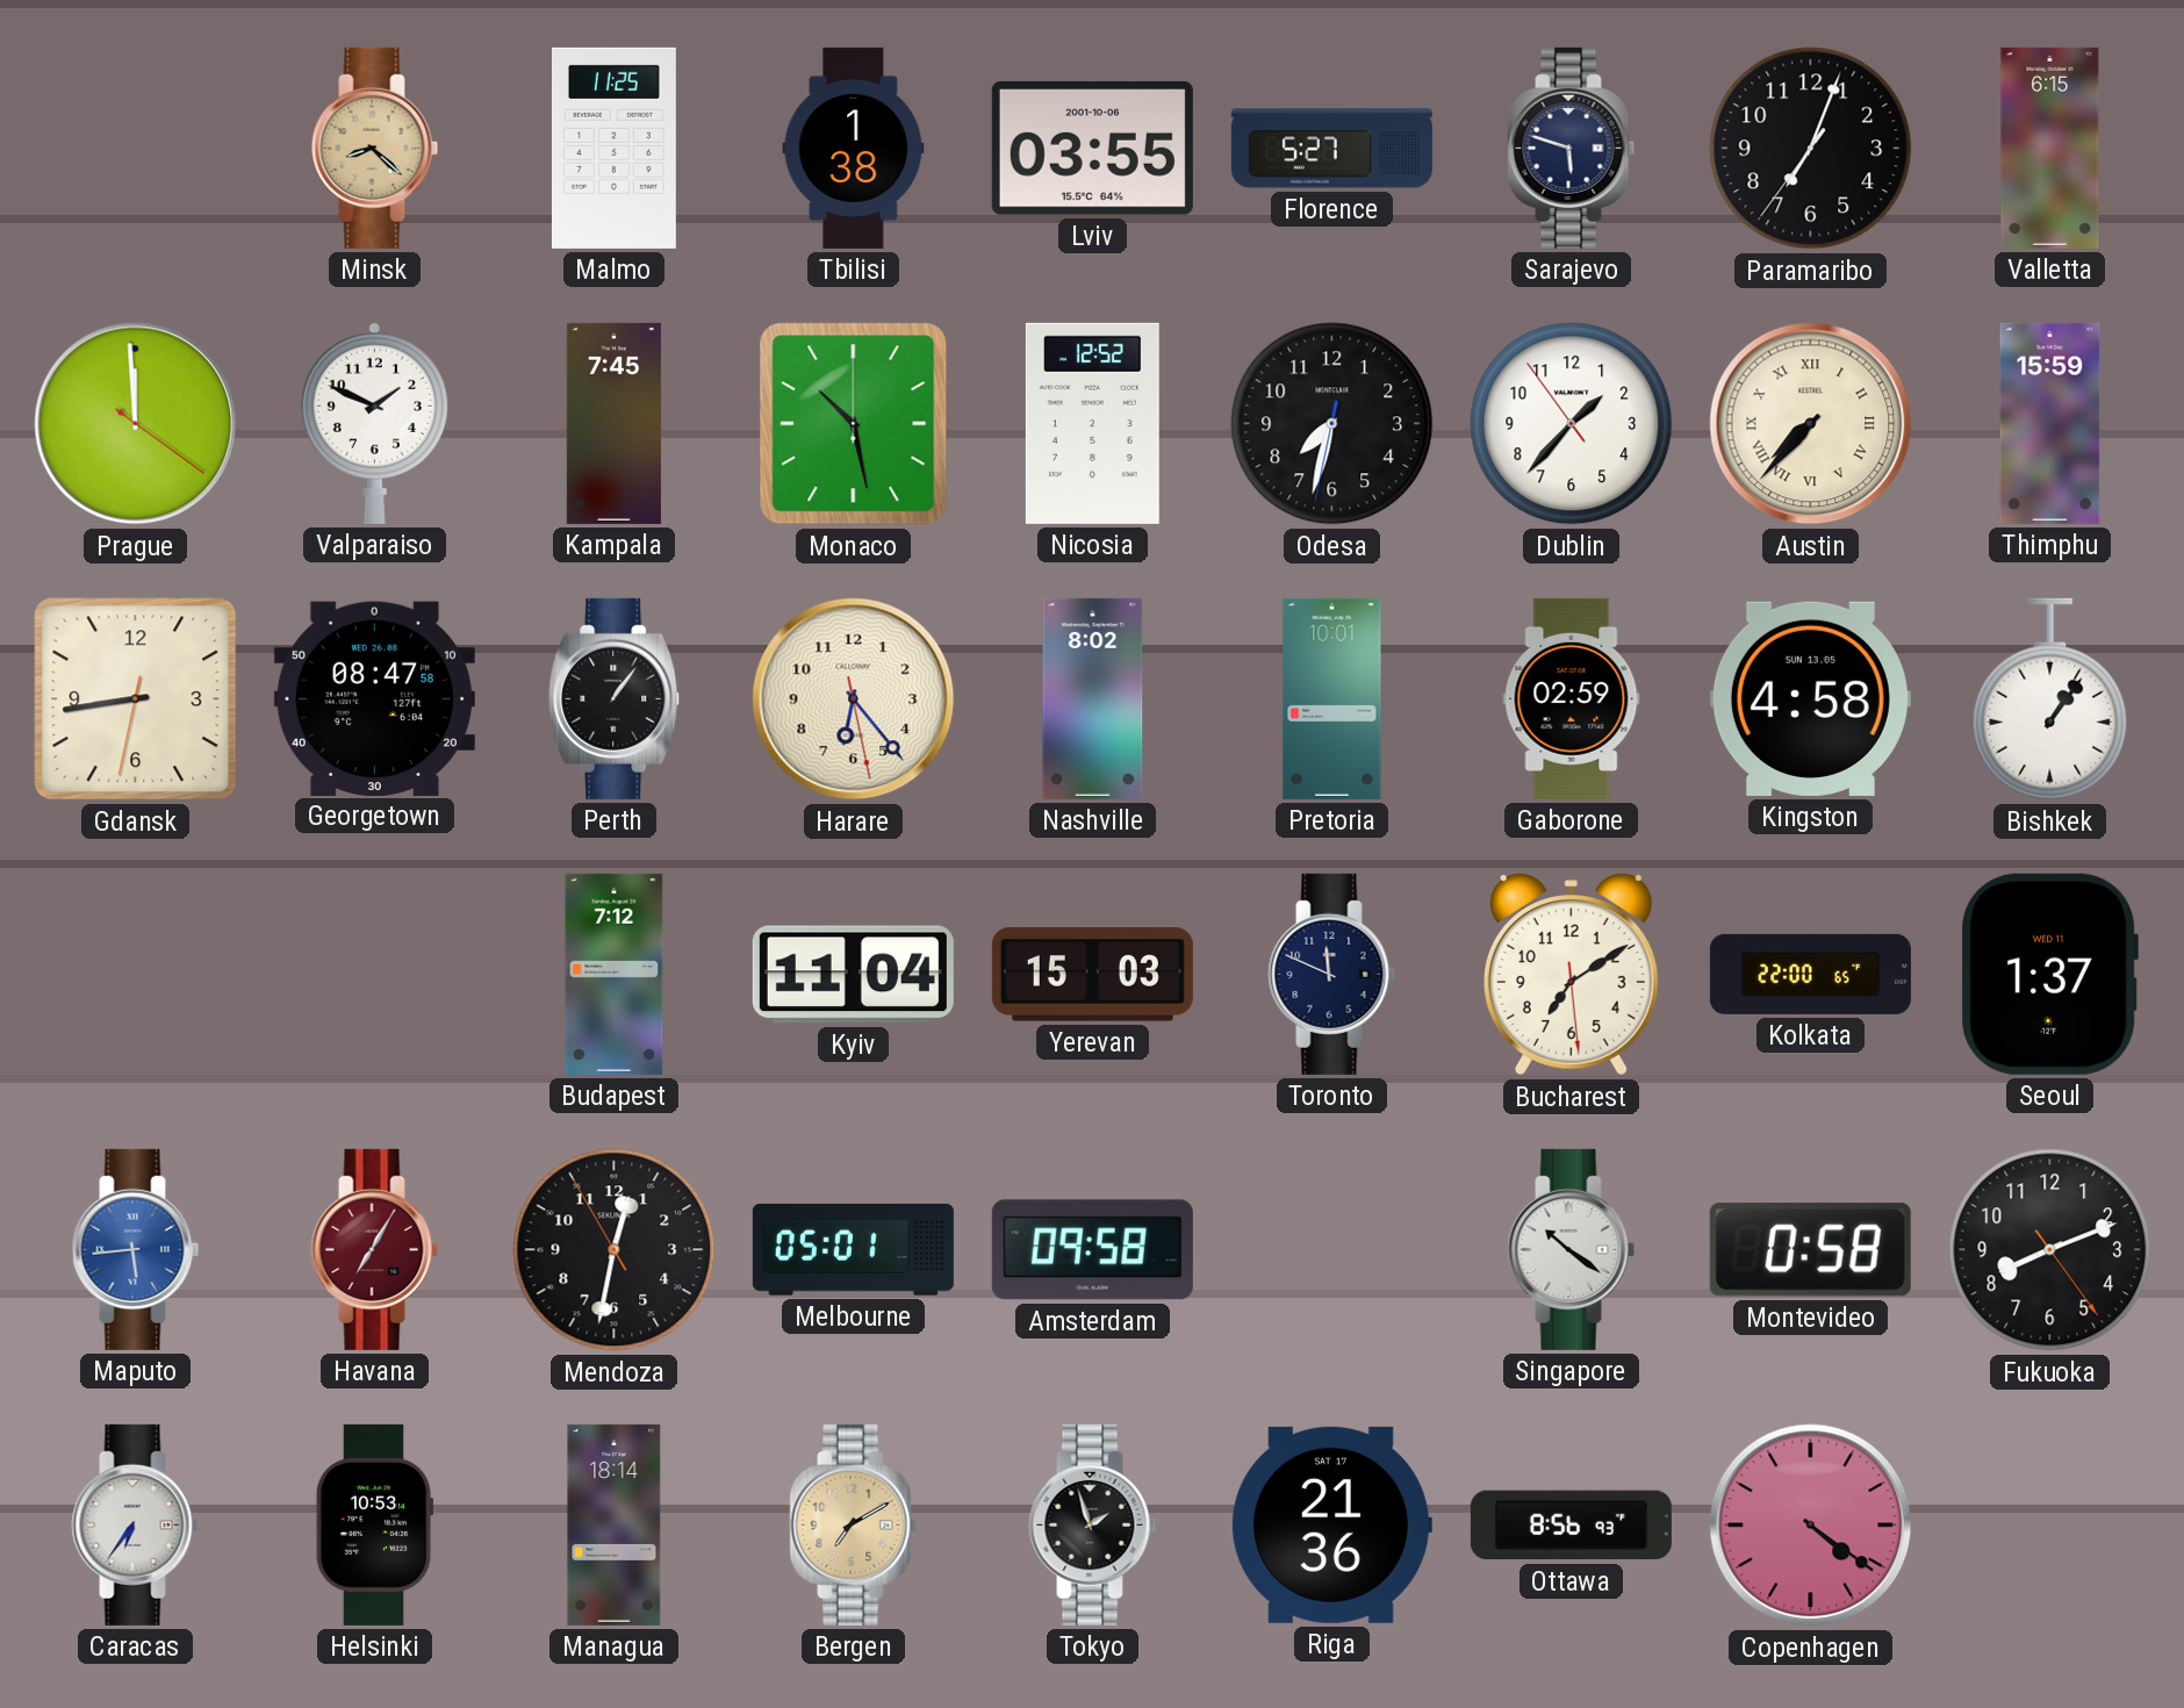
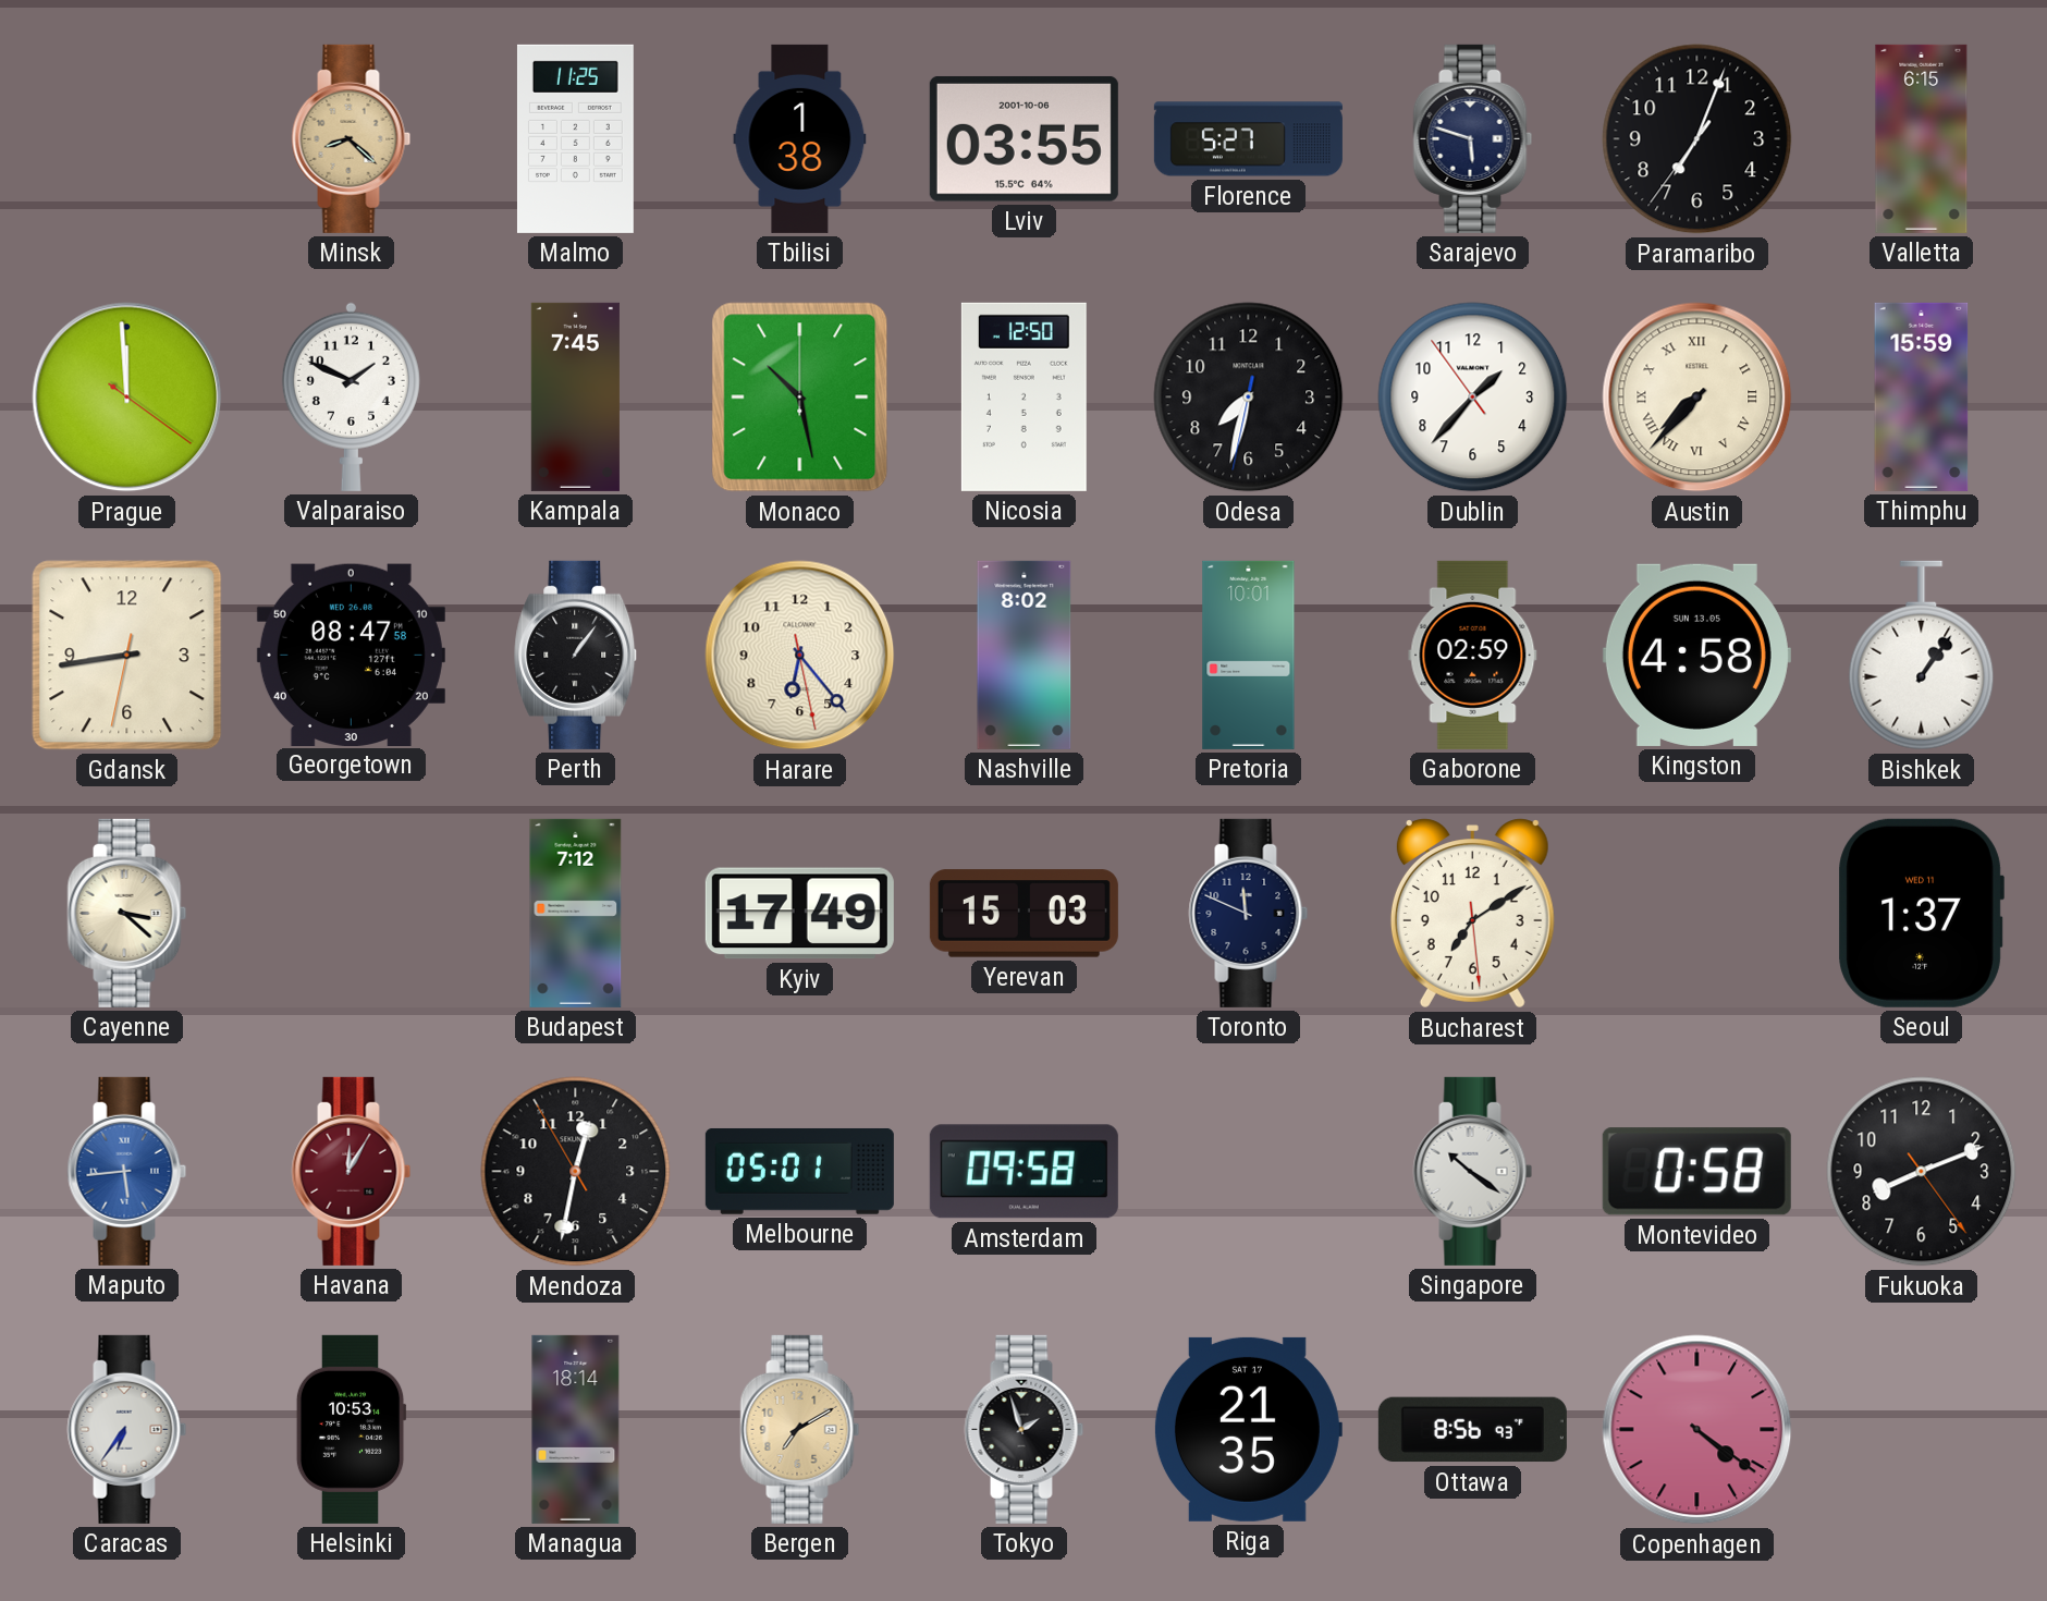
Nicosia: 12:52 -> 12:50
Cayenne: none -> 3:22
Kyiv: 11:04 -> 17:49
Kolkata: 22:00 -> none
Havana: 7:05 -> 12:05
Riga: 21:36 -> 21:35
